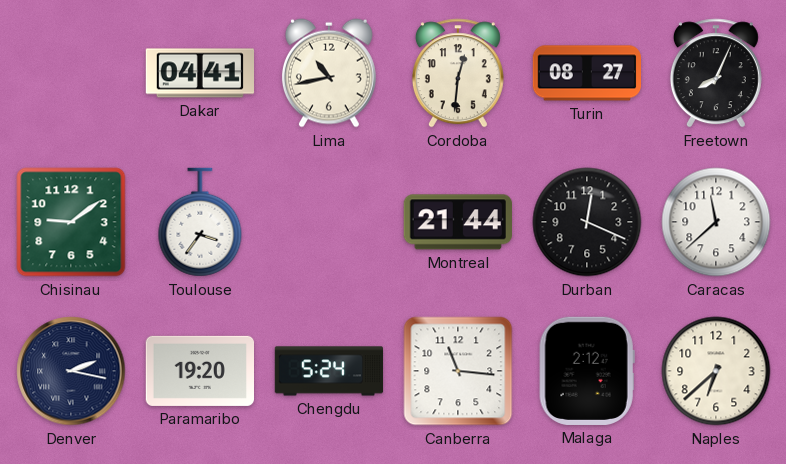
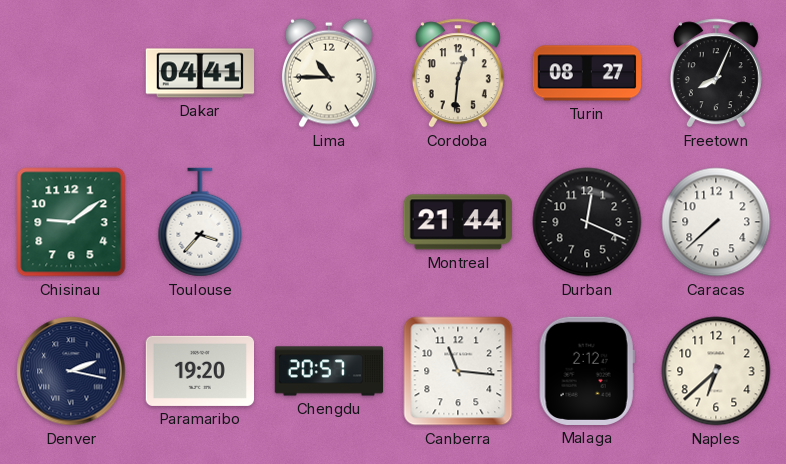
Lima: 10:43 -> 10:45
Toulouse: 3:36 -> 3:37
Caracas: 11:38 -> 7:38
Chengdu: 5:24 -> 20:57
